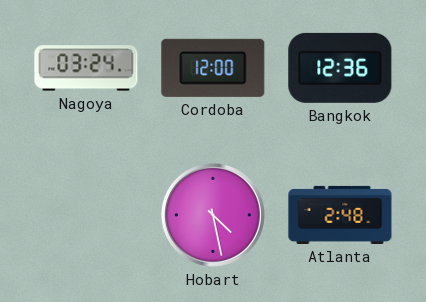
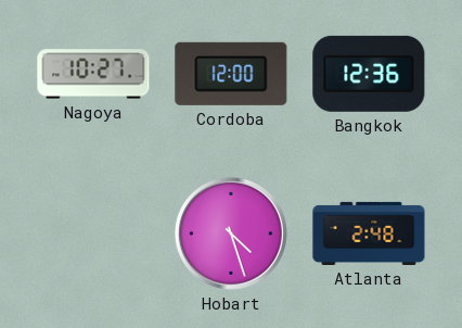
Nagoya: 03:24 -> 10:27
Hobart: 4:28 -> 4:27
